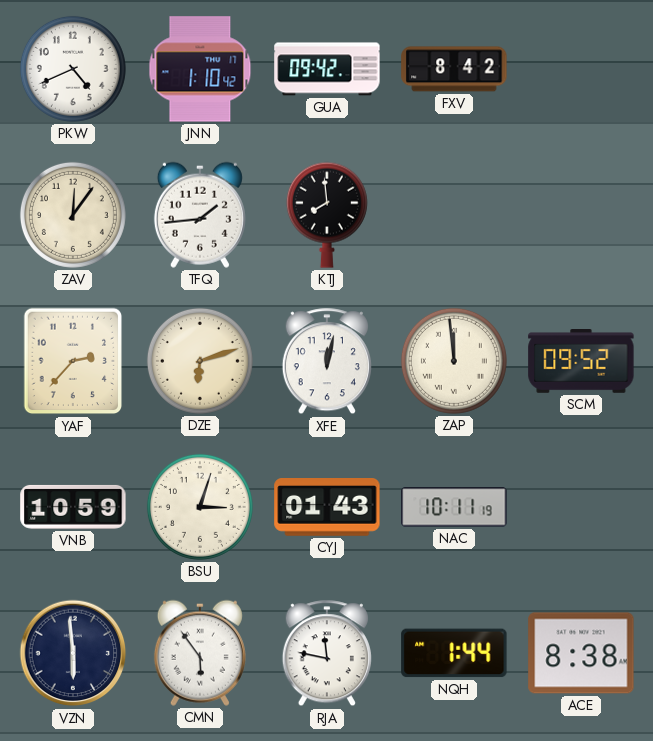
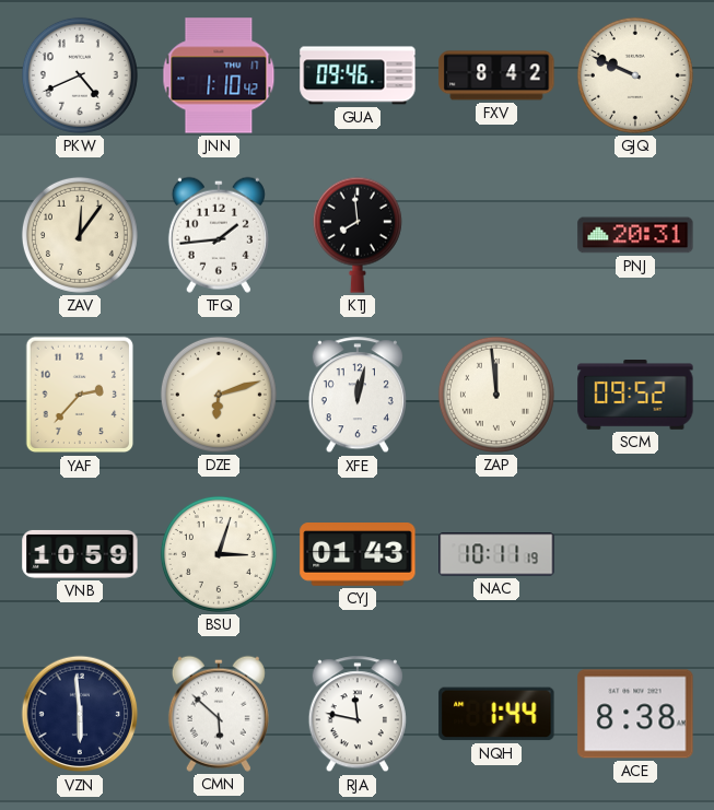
GUA: 09:42 -> 09:46
GJQ: none -> 9:49
PNJ: none -> 20:31
CMN: 5:54 -> 5:52
